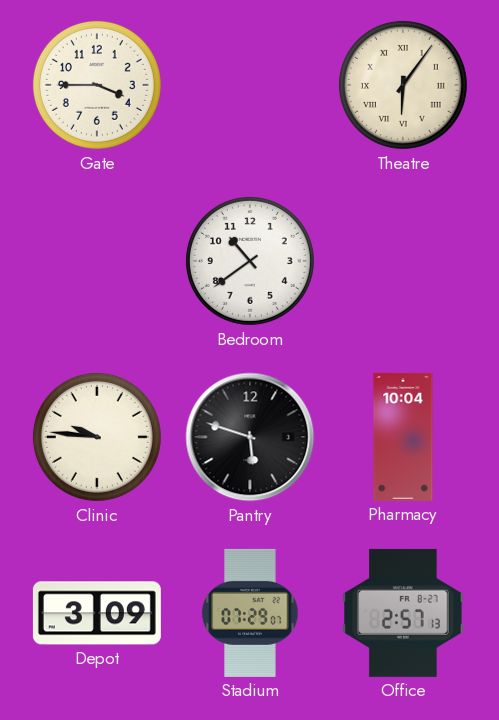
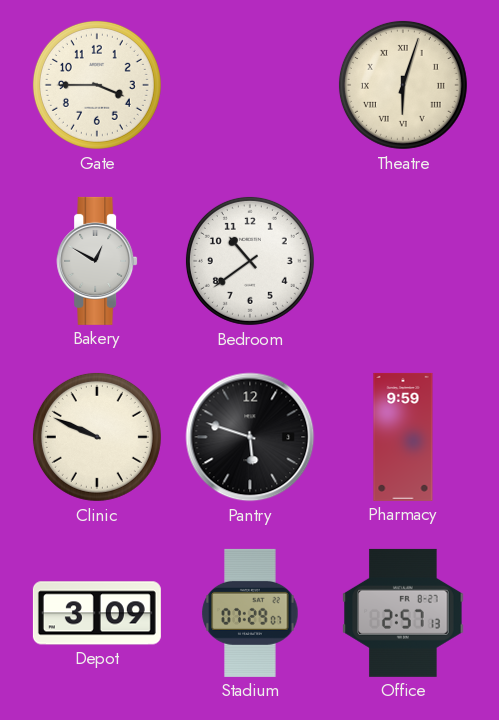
Theatre: 6:06 -> 6:03
Bakery: none -> 12:50
Clinic: 9:46 -> 9:49
Pharmacy: 10:04 -> 9:59
